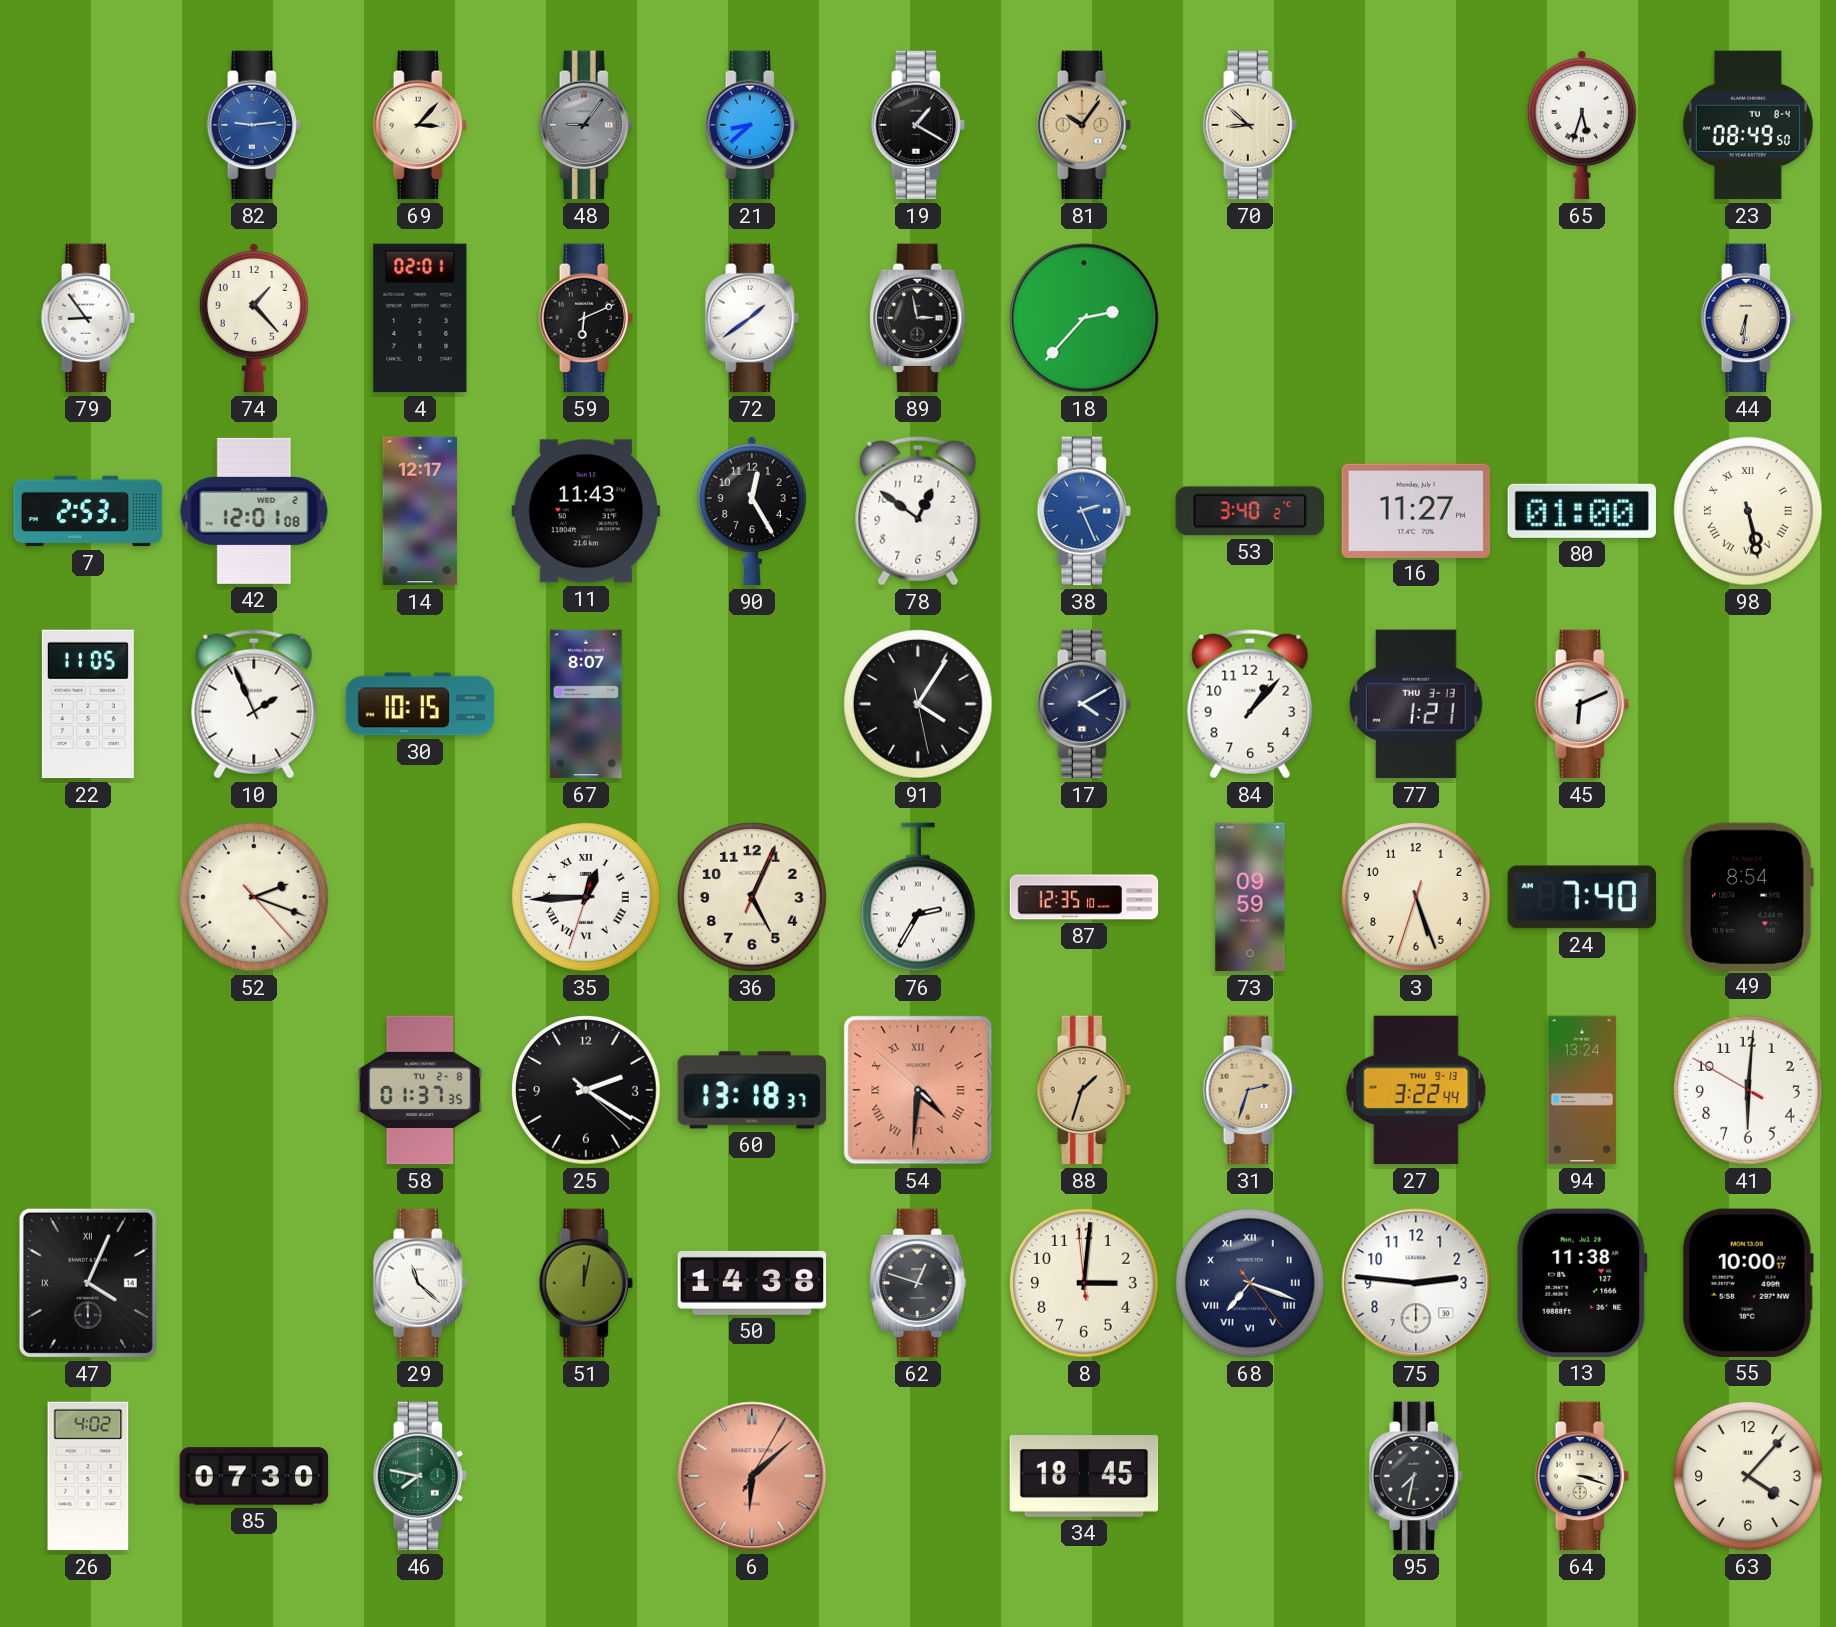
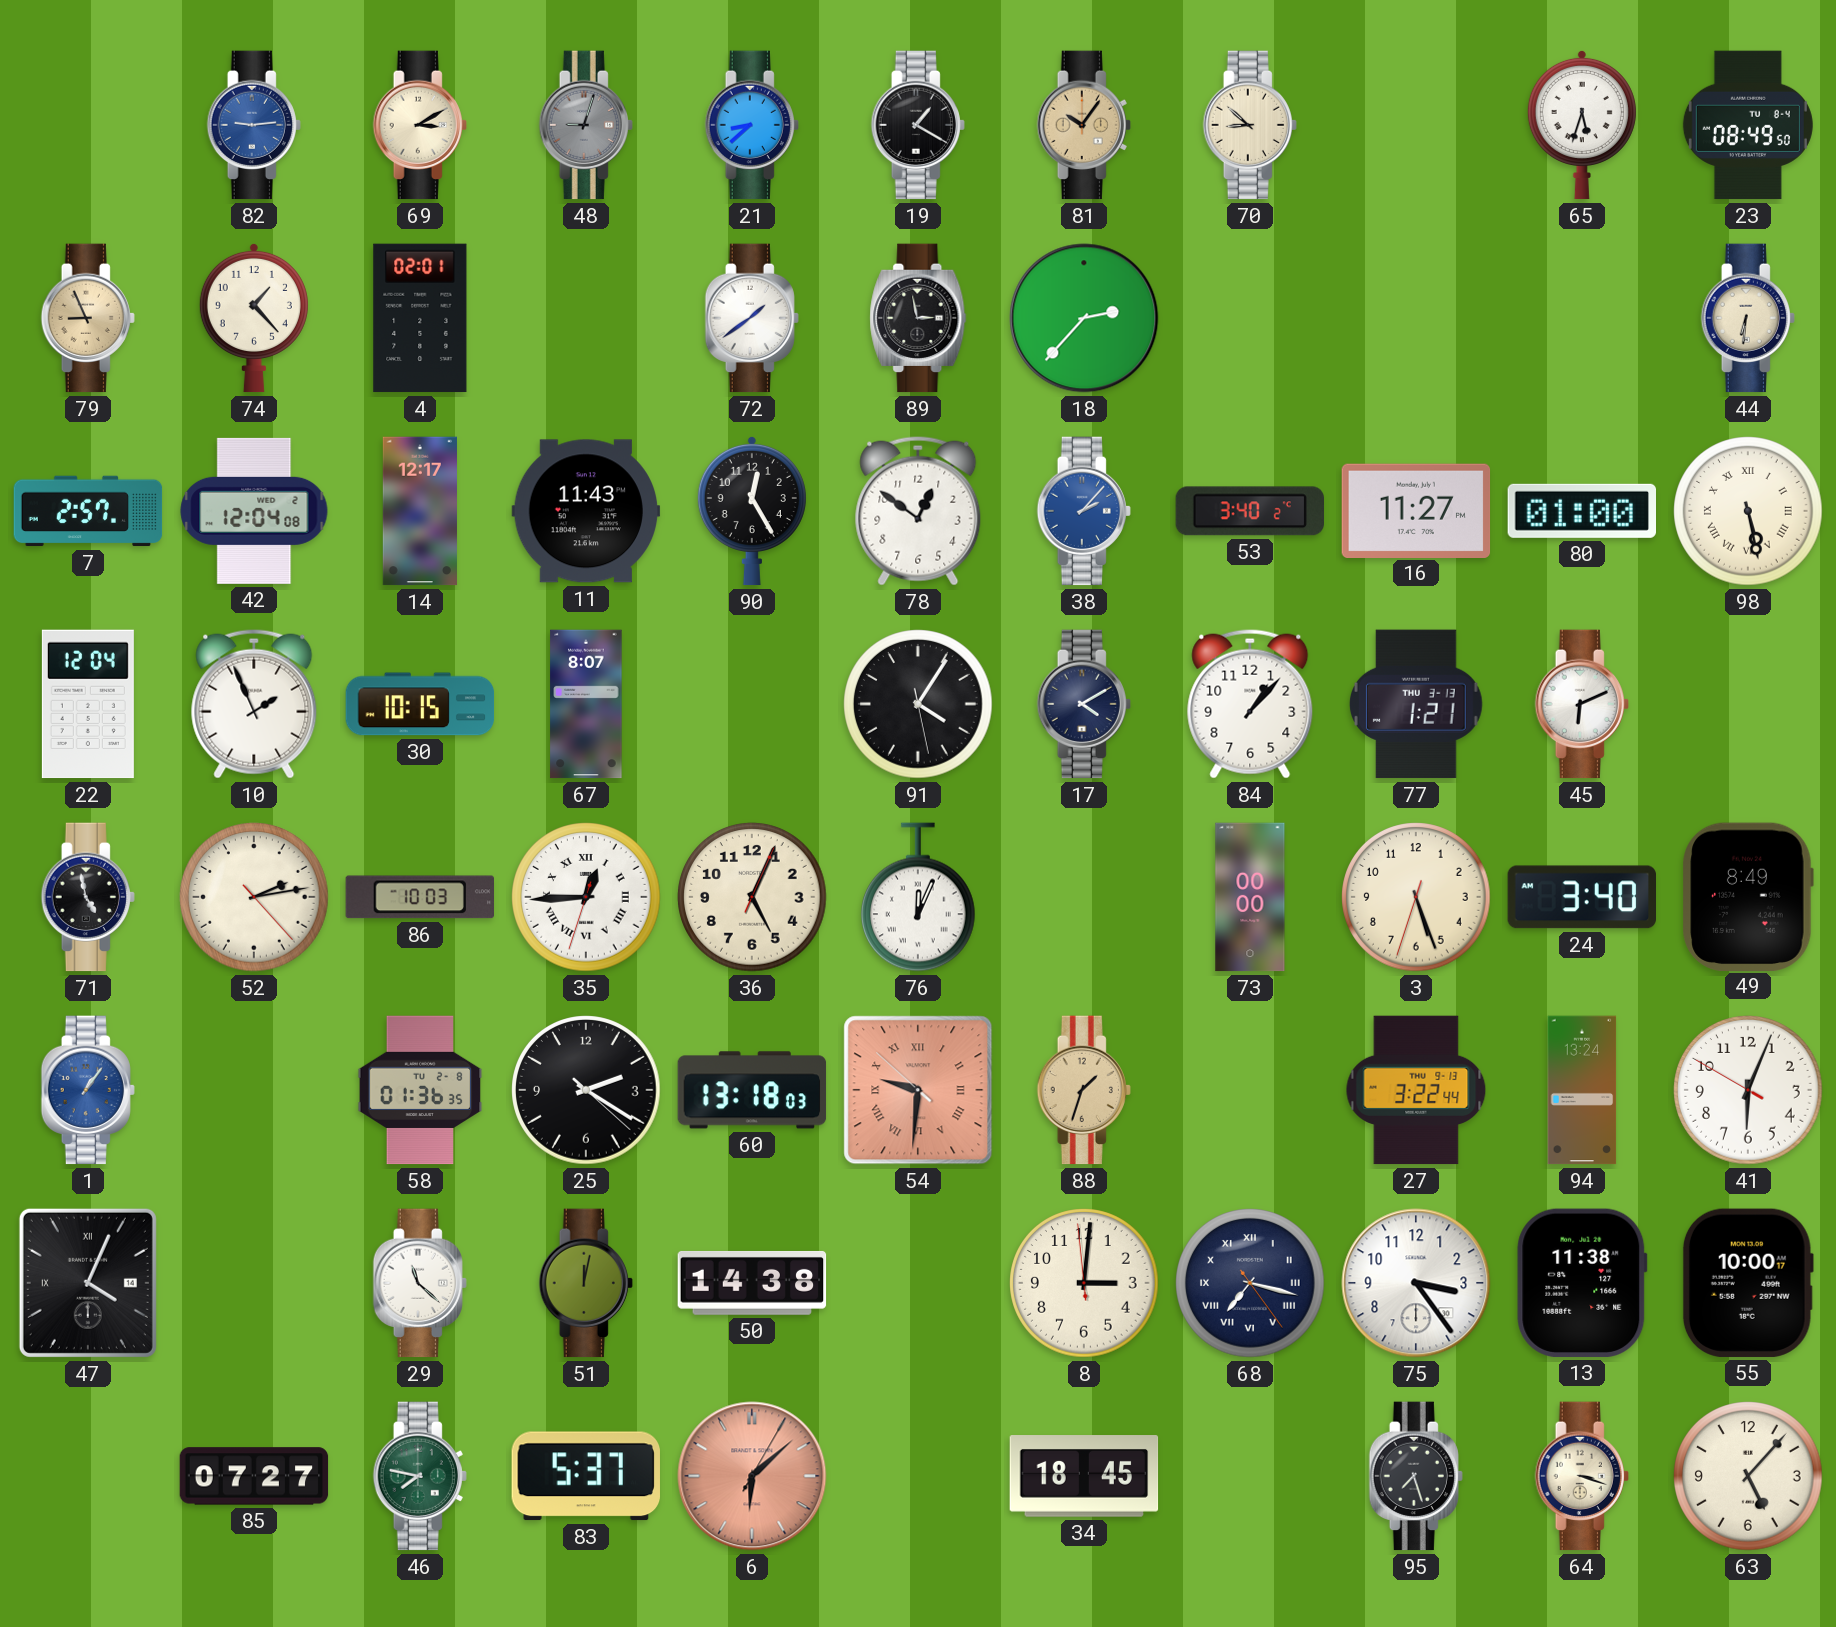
69: 3:07 -> 3:10
48: 9:06 -> 9:03
79: 8:54 -> 8:56
79 dial: white -> champagne
59: 6:11 -> none
7: 2:53 -> 2:57
42: 12:01 -> 12:04
38: 2:26 -> 2:07
22: 11:05 -> 12:04
71: none -> 4:58
52: 2:18 -> 2:13
86: none -> 10:03
76: 2:35 -> 12:04
87: 12:35 -> none
73: 09:59 -> 00:00
24: 7:40 -> 3:40
49: 8:54 -> 8:49
1: none -> 1:06
58: 01:37 -> 01:36
60: 13:18:37 -> 13:18:03
54: 4:30 -> 9:30
31: 2:33 -> none
41: 6:00 -> 6:03
62: 12:48 -> none
68: 7:18 -> 7:17
75: 2:46 -> 3:24
26: 4:02 -> none
85: 07:30 -> 07:27
83: none -> 5:37
95: 7:32 -> 7:27
63: 4:07 -> 5:07
